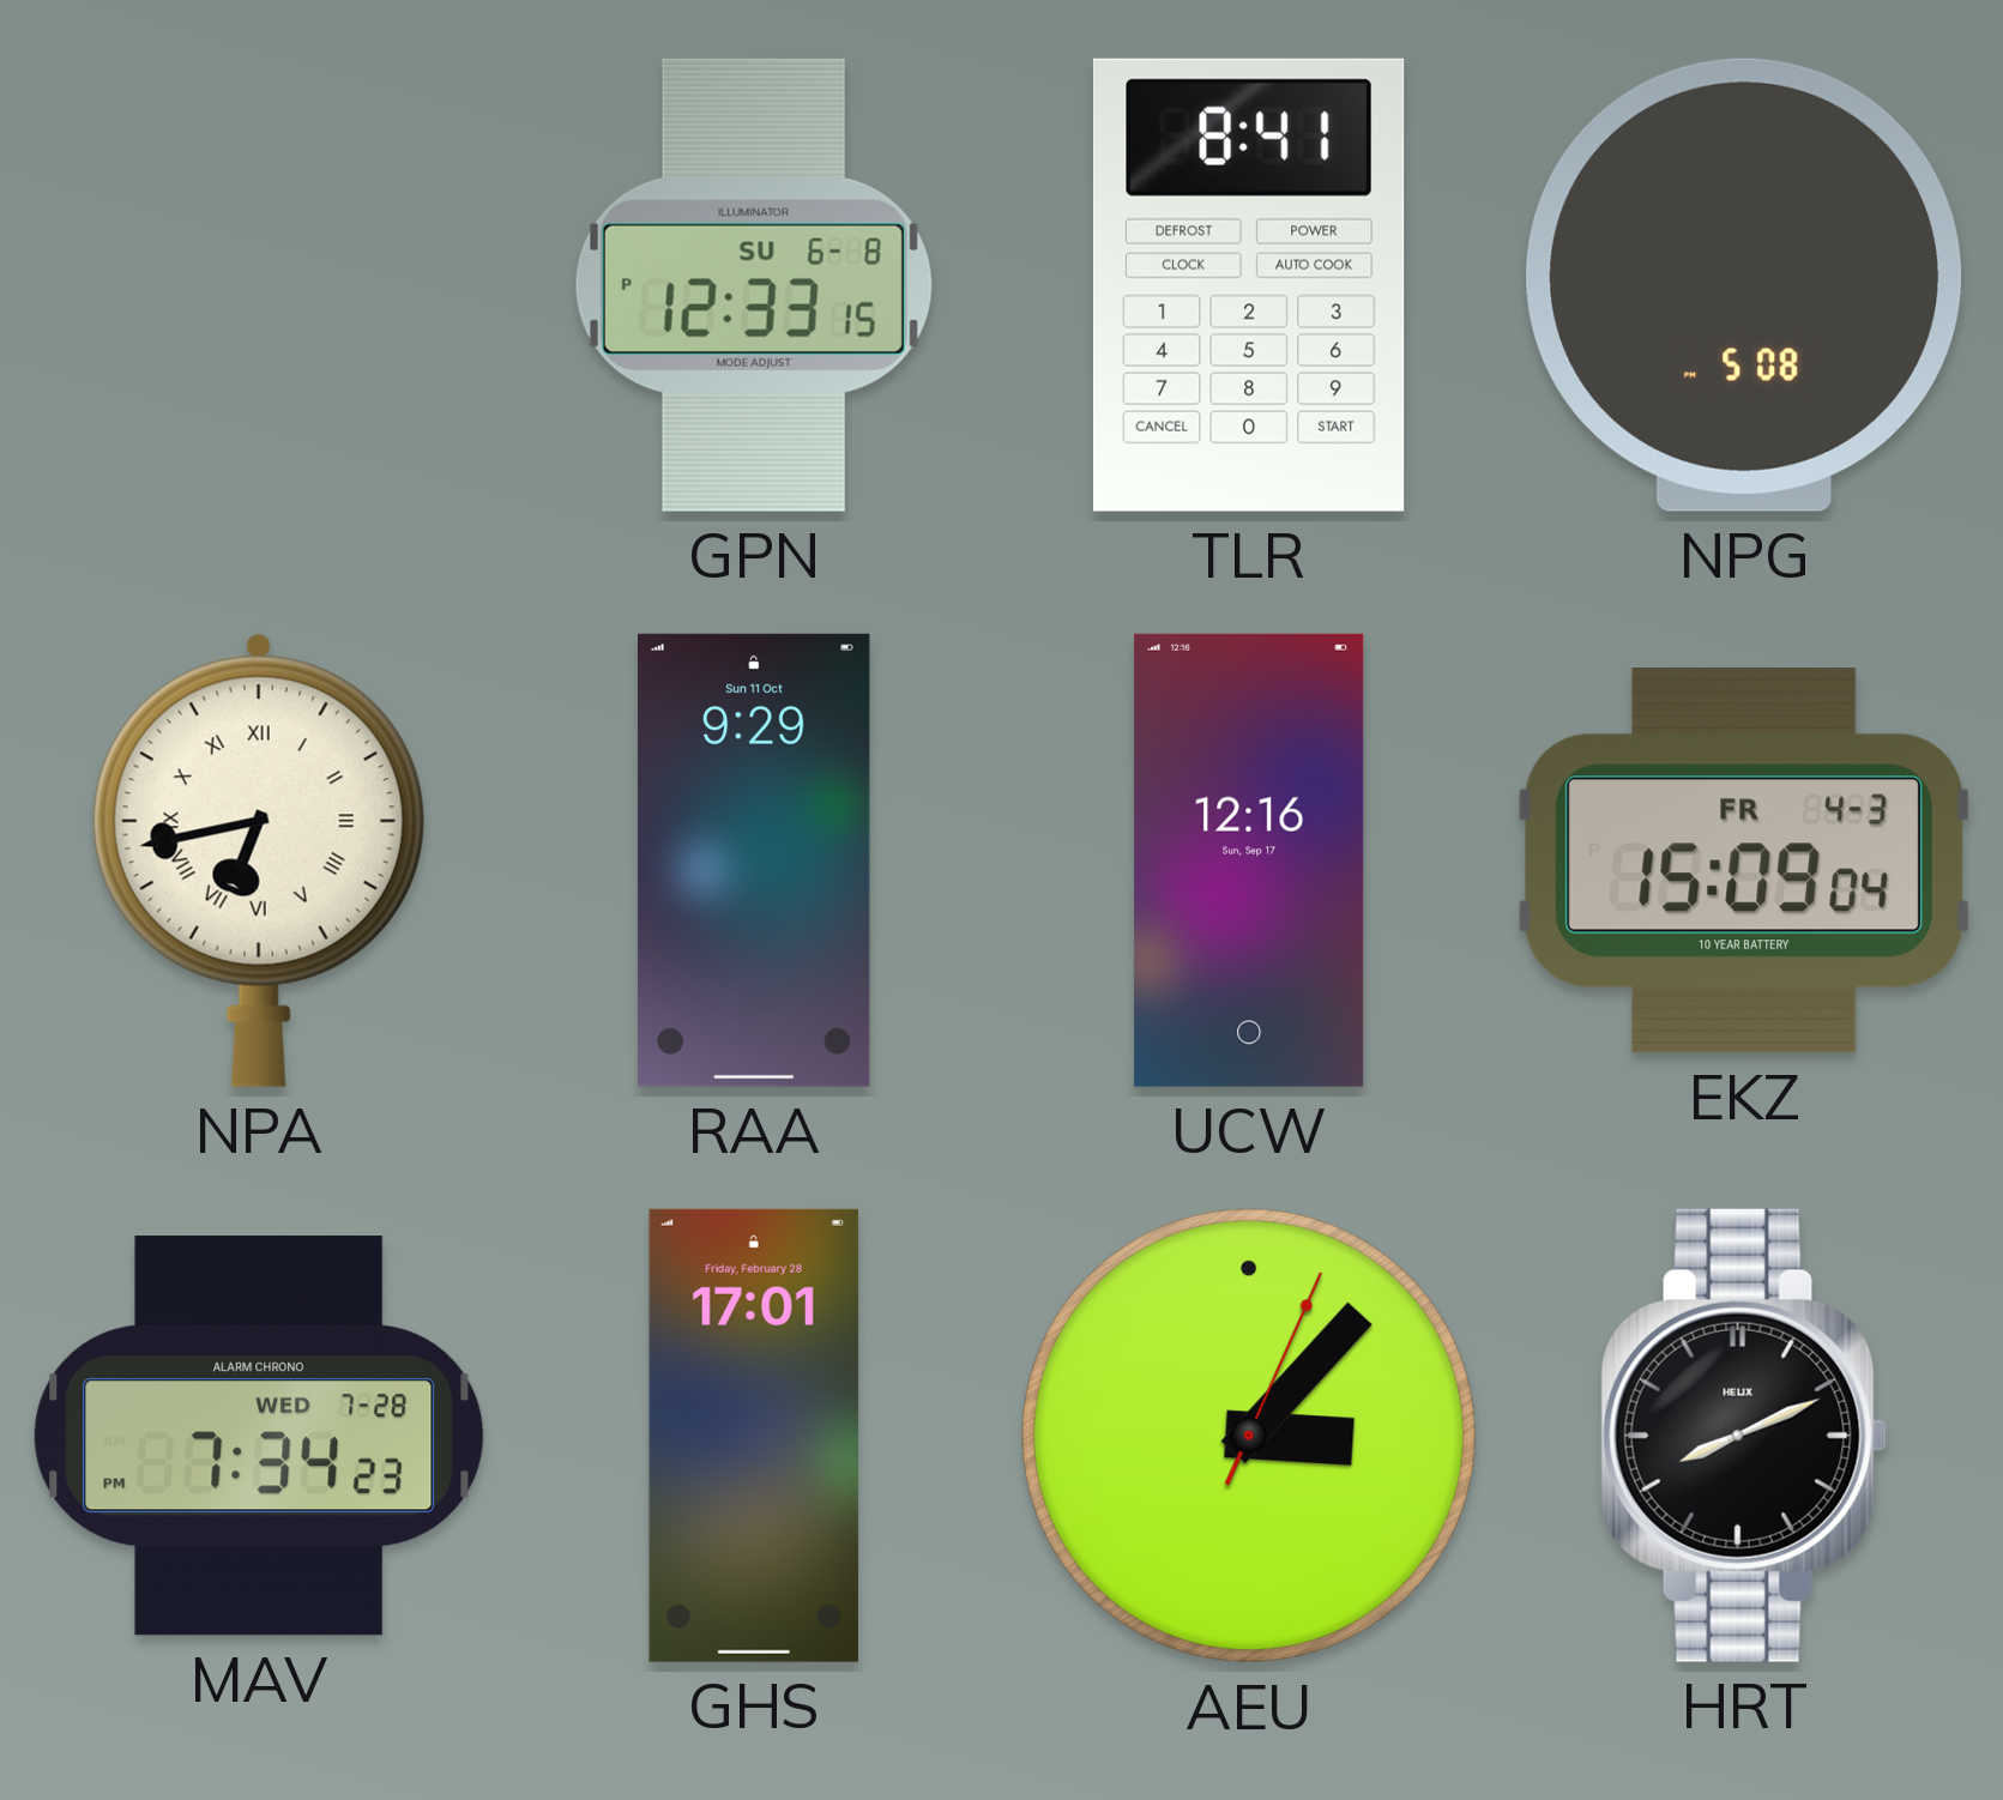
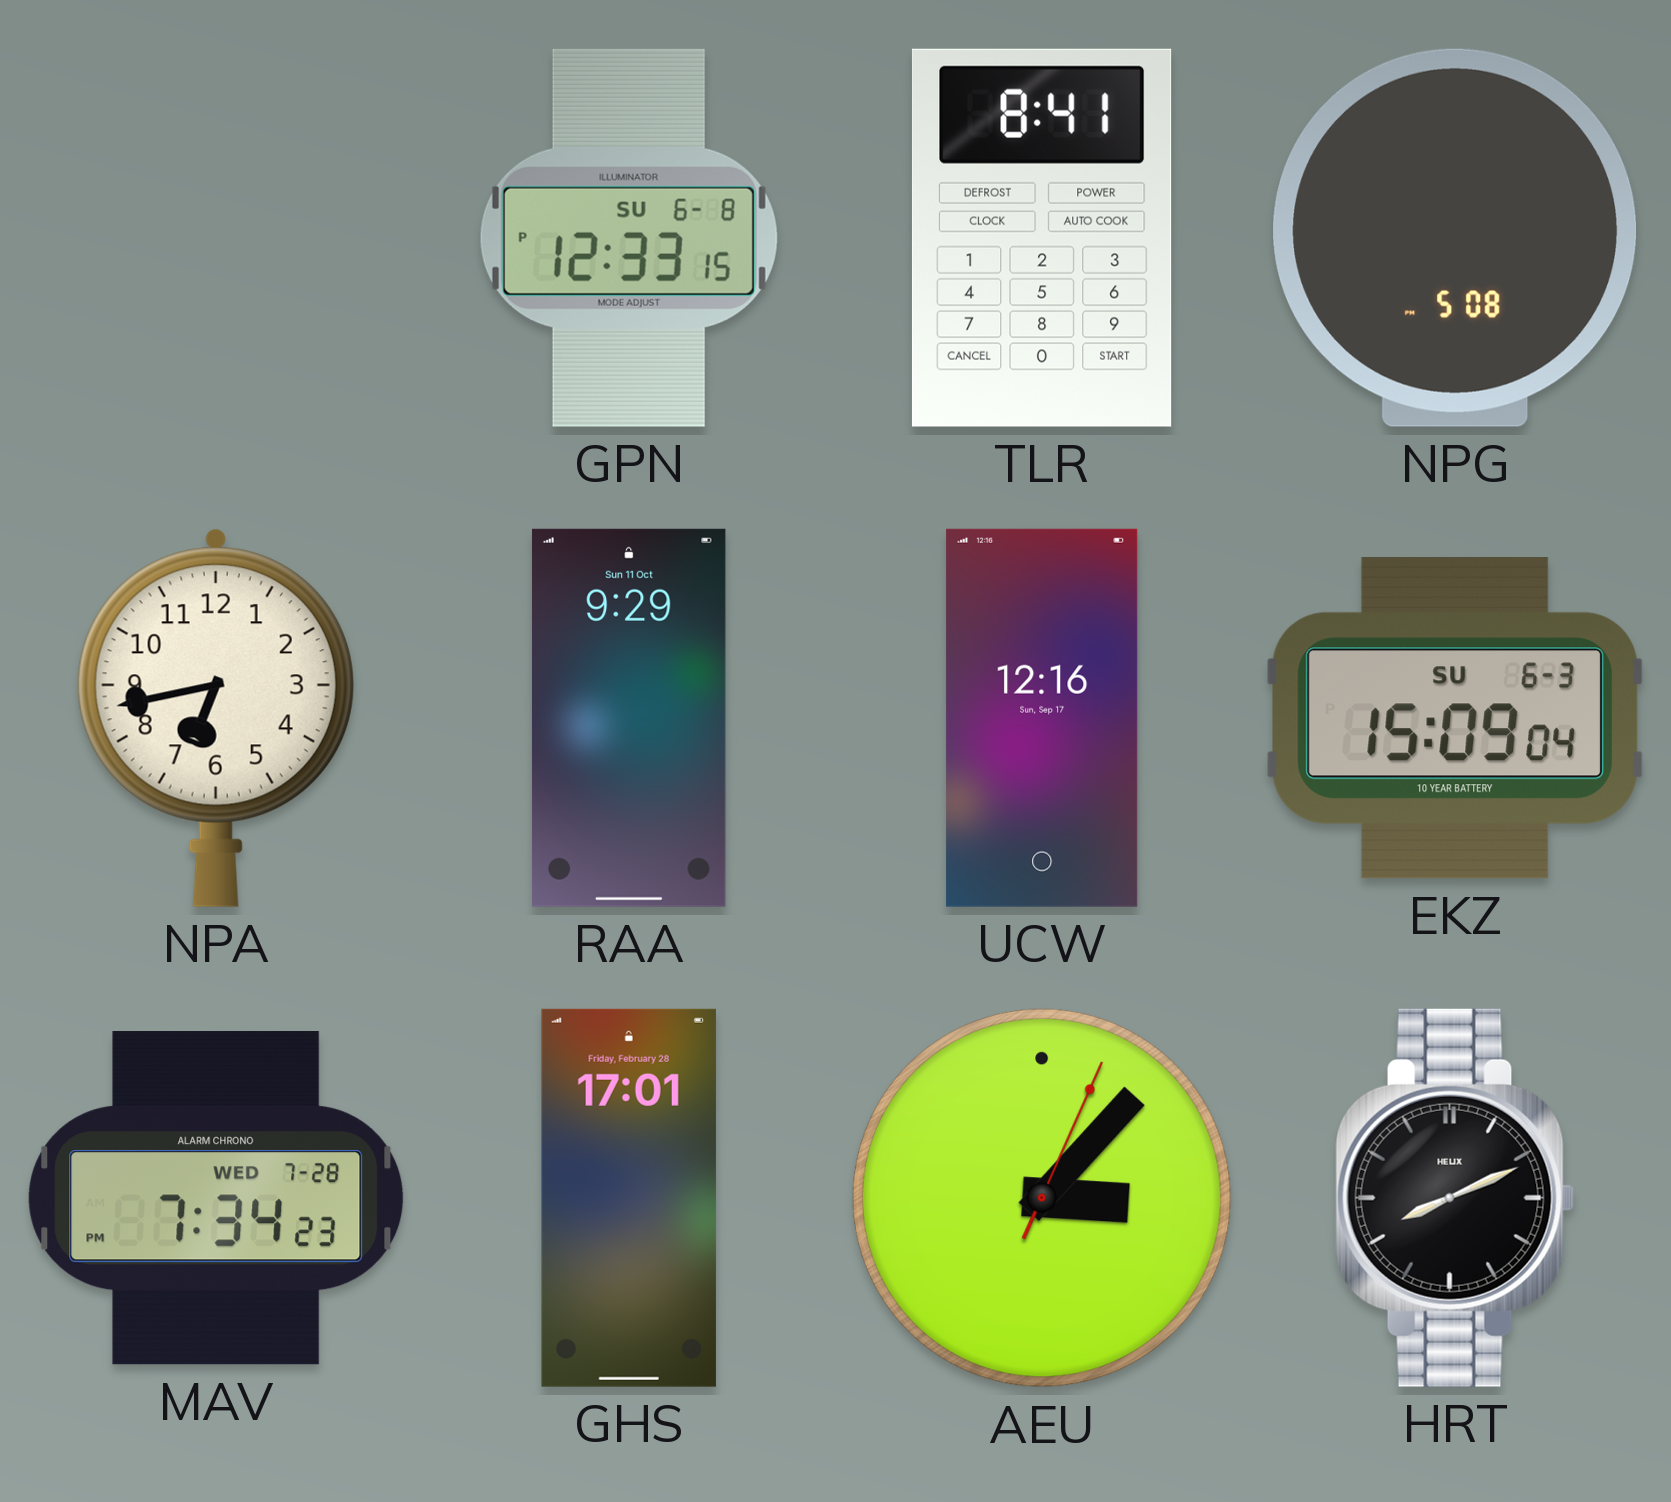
NPA numerals: Roman -> Arabic
EKZ date: FR 4-3 -> SU 6-3
